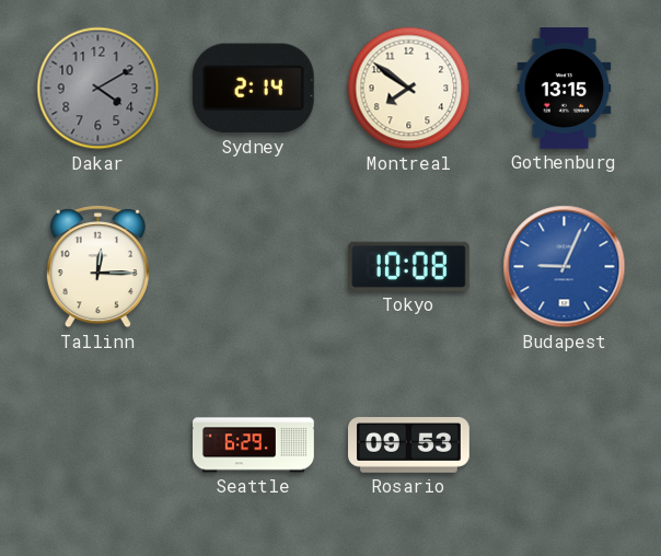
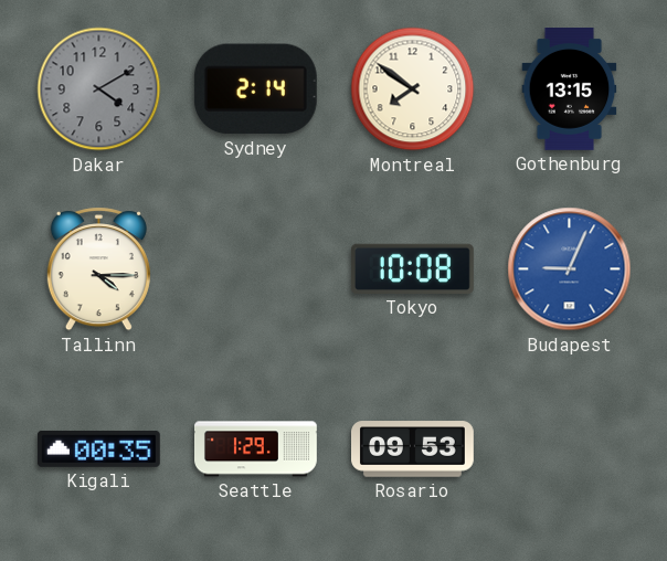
Tallinn: 12:15 -> 4:15
Kigali: none -> 00:35
Seattle: 6:29 -> 1:29
